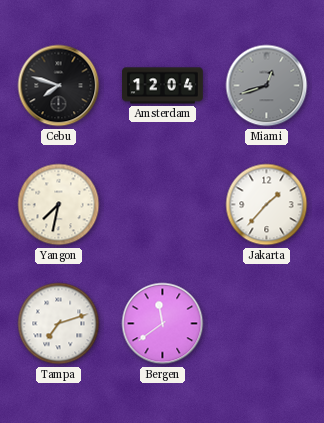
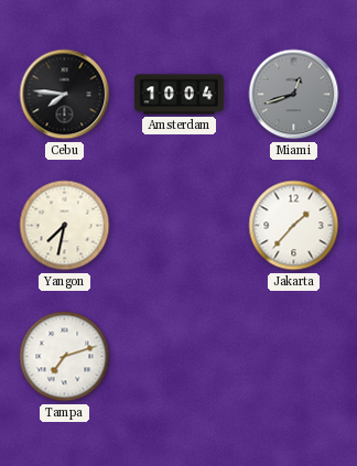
Cebu: 7:48 -> 7:46
Amsterdam: 12:04 -> 10:04
Bergen: 11:39 -> none
